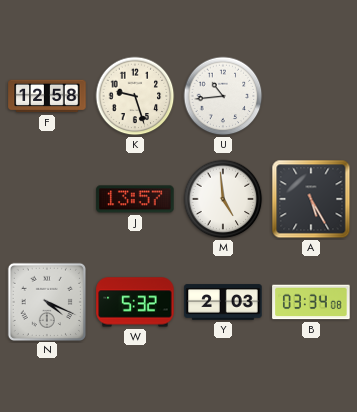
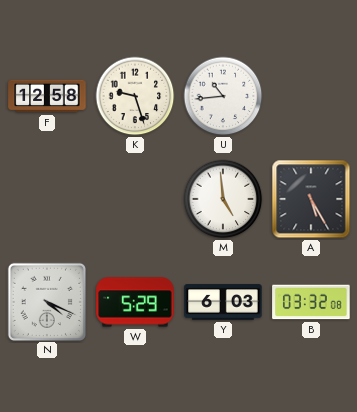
J: 13:57 -> none
W: 5:32 -> 5:29
Y: 2:03 -> 6:03
B: 03:34 -> 03:32
